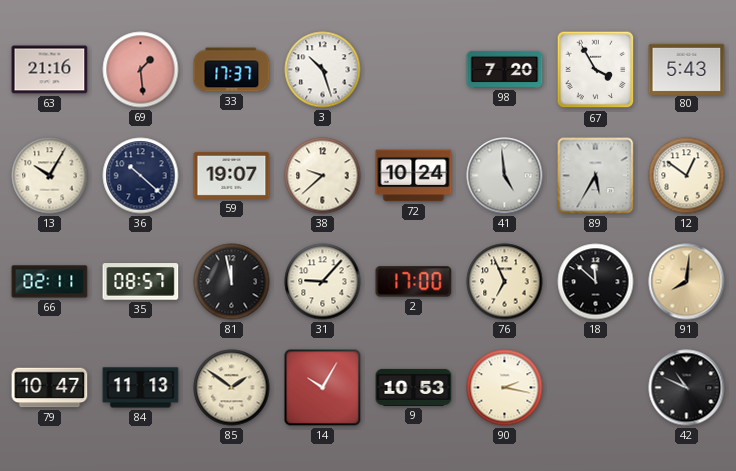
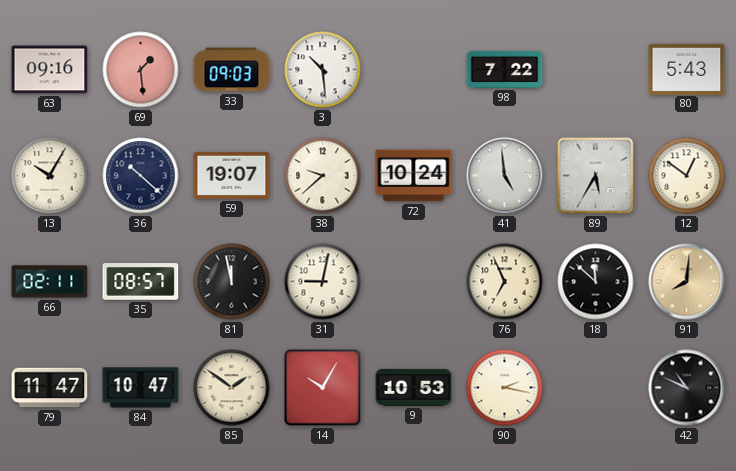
63: 21:16 -> 09:16
33: 17:37 -> 09:03
3: 10:27 -> 10:29
98: 7:20 -> 7:22
67: 3:55 -> none
31: 9:07 -> 9:02
2: 17:00 -> none
79: 10:47 -> 11:47
84: 11:13 -> 10:47
